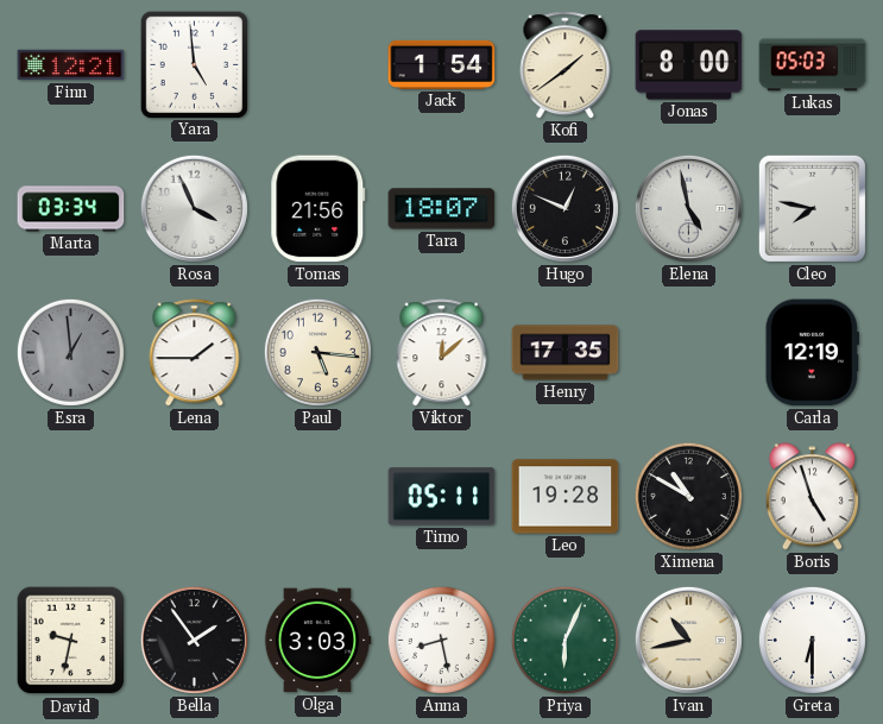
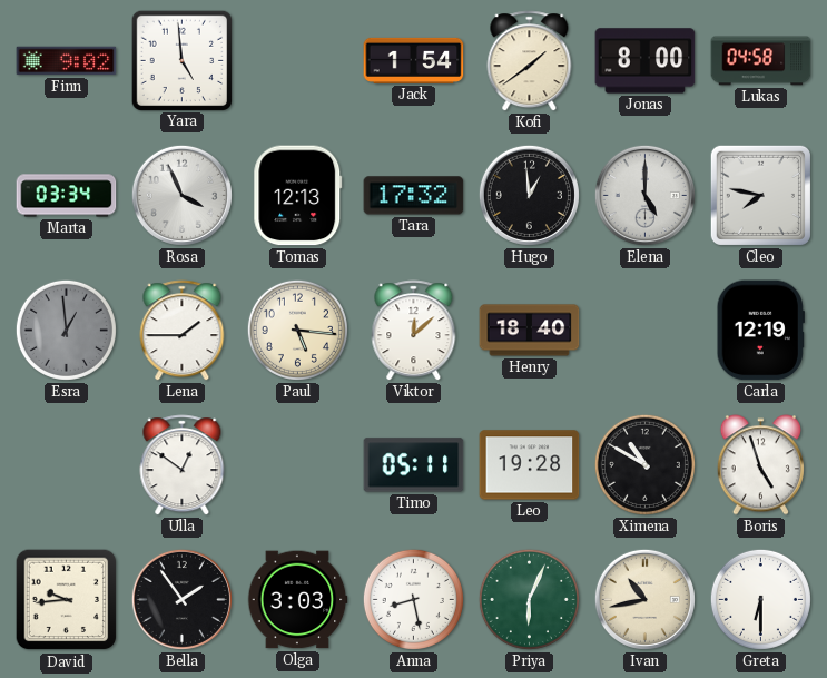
Finn: 12:21 -> 9:02
Lukas: 05:03 -> 04:58
Tomas: 21:56 -> 12:13
Tara: 18:07 -> 17:32
Hugo: 12:49 -> 12:59
Elena: 4:58 -> 5:00
Henry: 17:35 -> 18:40
Ulla: none -> 12:51
David: 9:32 -> 9:44
